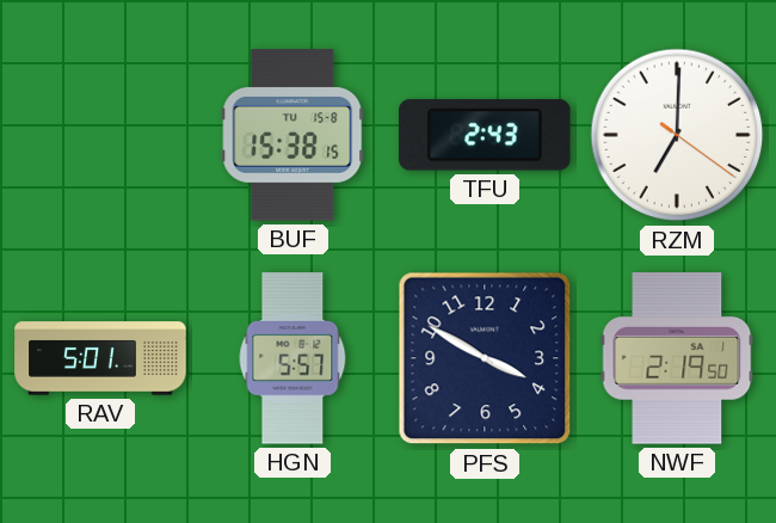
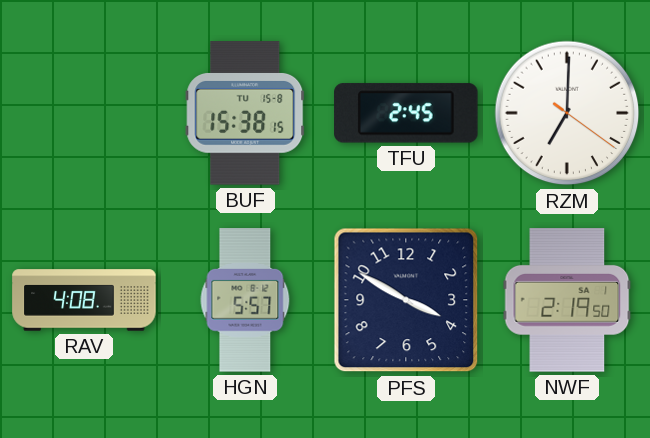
TFU: 2:43 -> 2:45
RAV: 5:01 -> 4:08
